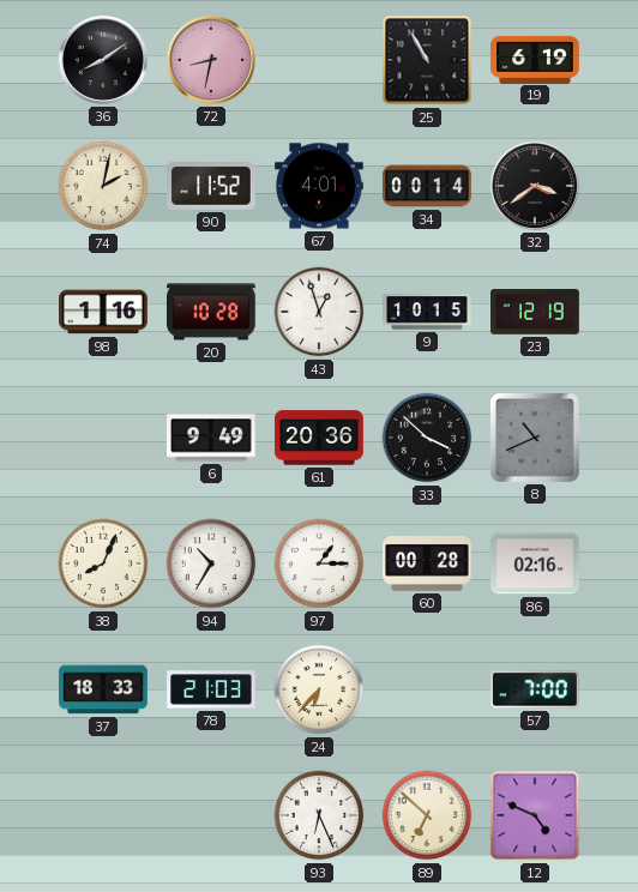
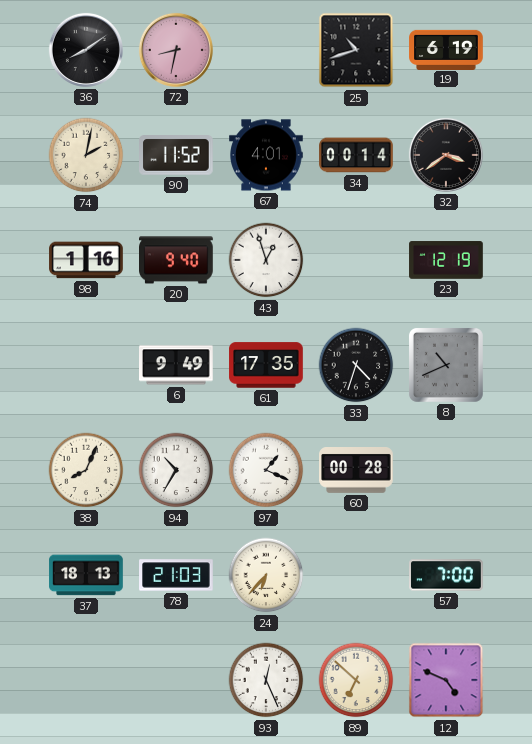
25: 10:55 -> 10:42
20: 10:28 -> 9:40
9: 10:15 -> none
61: 20:36 -> 17:35
33: 3:52 -> 4:33
97: 1:15 -> 1:19
86: 02:16 -> none
37: 18:33 -> 18:13
93: 6:26 -> 12:26
